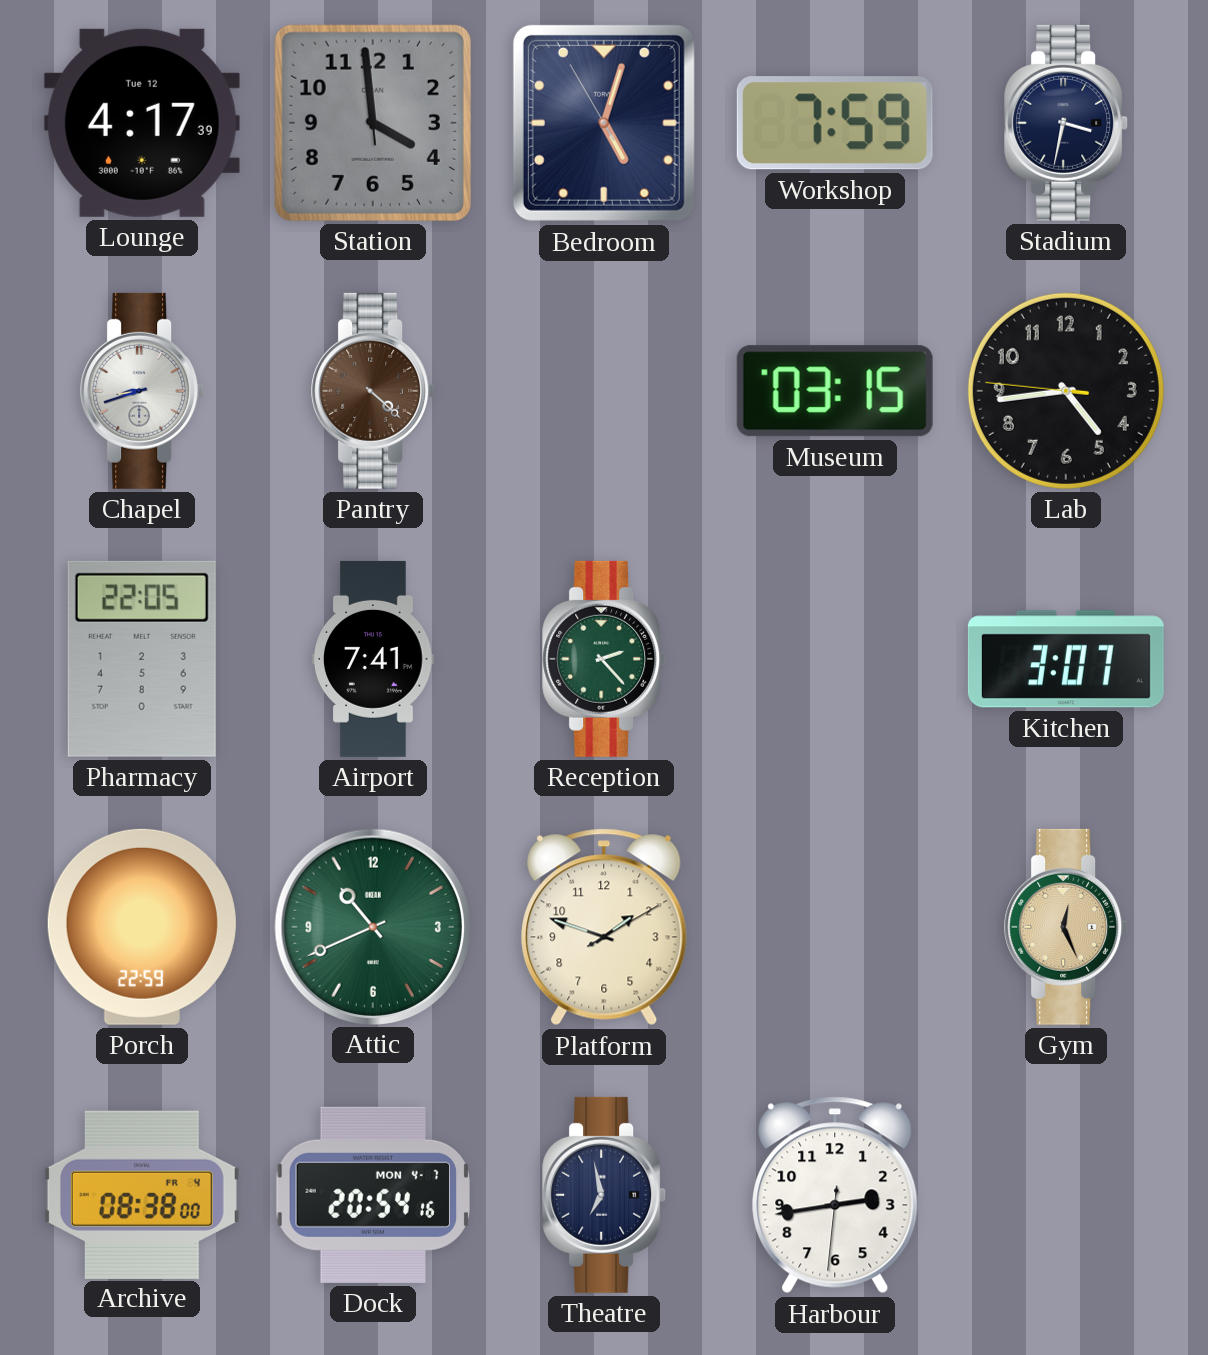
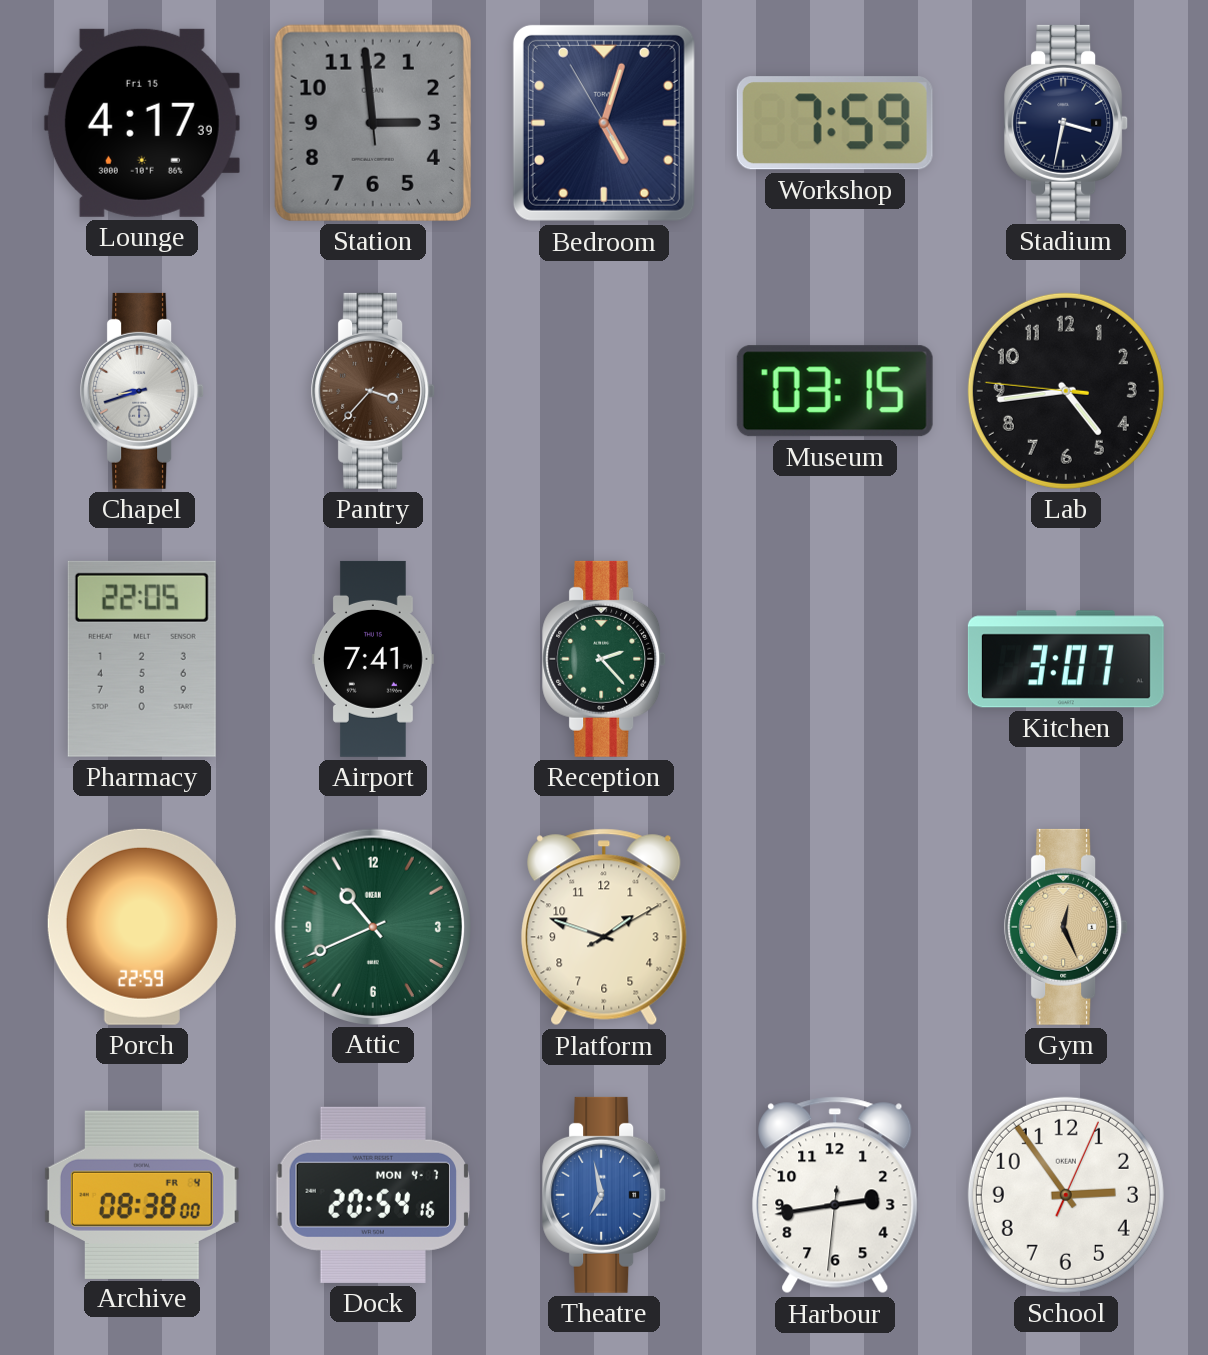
Lounge date: Tue 12 -> Fri 15
Station: 3:58 -> 2:58
Pantry: 4:22 -> 3:37
Theatre dial: navy -> blue
School: none -> 2:54
